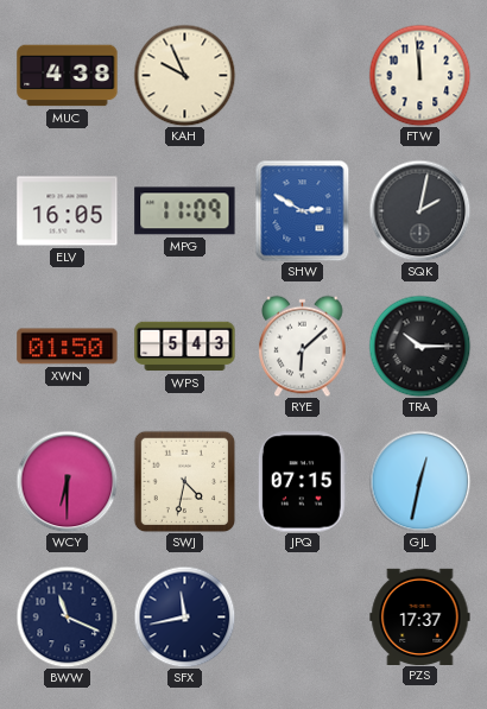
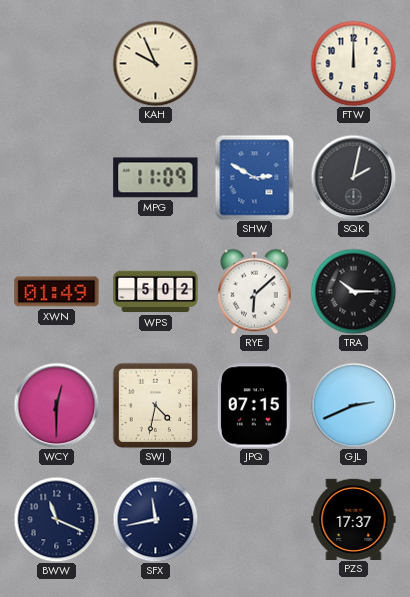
MUC: 4:38 -> none
FTW: 11:59 -> 12:00
ELV: 16:05 -> none
XWN: 01:50 -> 01:49
WPS: 5:43 -> 5:02
WCY: 6:30 -> 12:30
GJL: 12:32 -> 2:41
